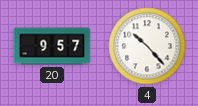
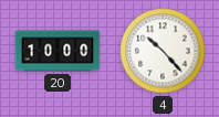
20: 9:57 -> 10:00
